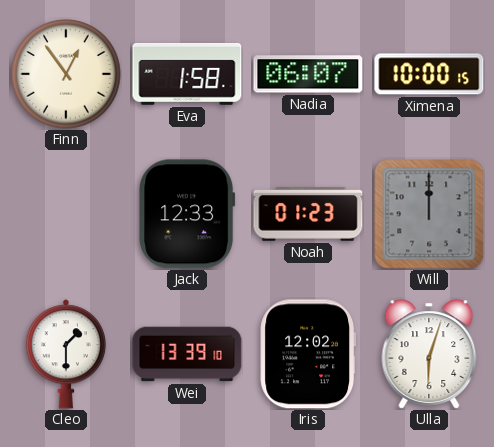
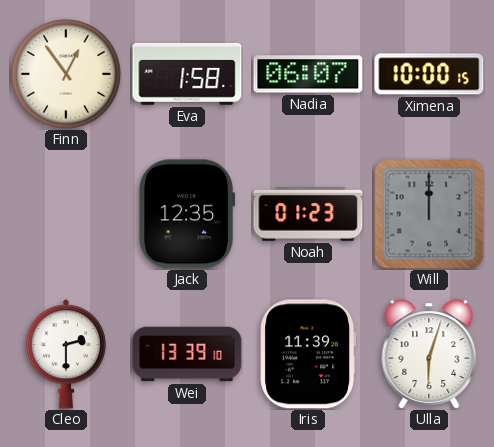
Jack: 12:33 -> 12:35
Cleo: 1:30 -> 2:30
Iris: 12:02 -> 11:39
